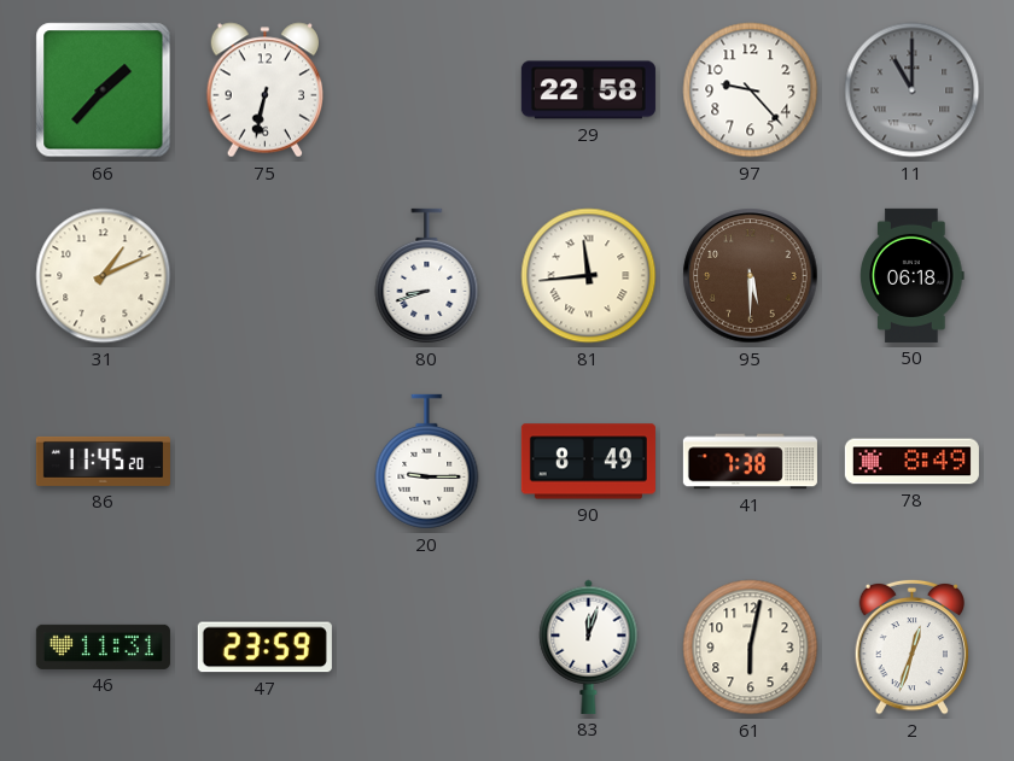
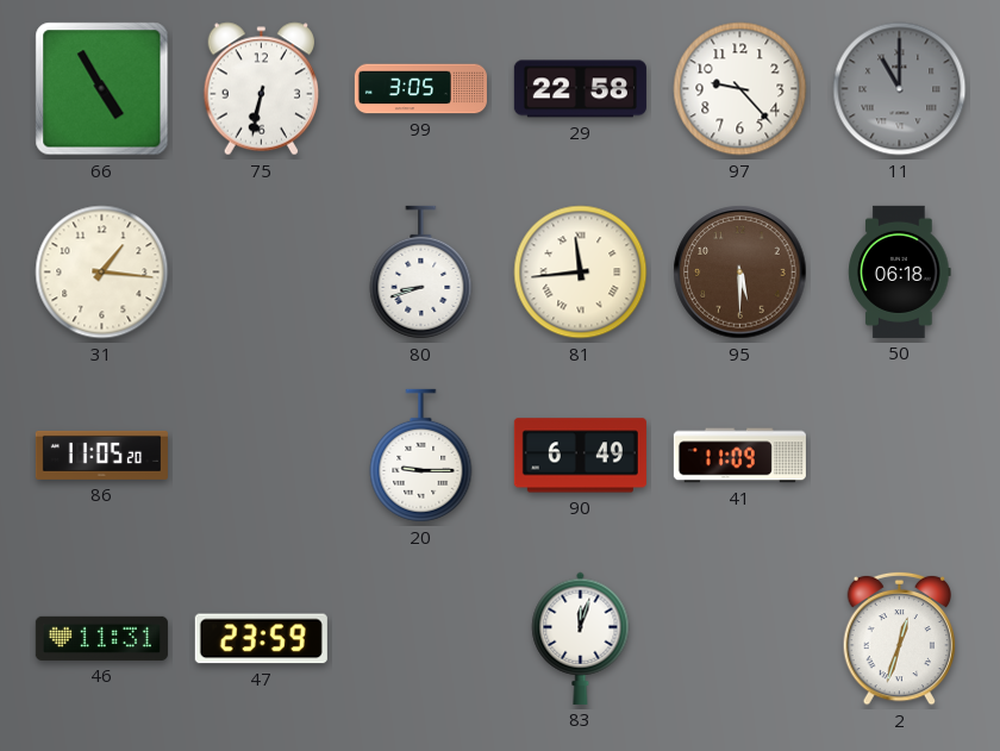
66: 1:37 -> 4:55
99: none -> 3:05
31: 1:11 -> 1:16
86: 11:45 -> 11:05
90: 8:49 -> 6:49
41: 7:38 -> 11:09
78: 8:49 -> none
61: 6:02 -> none
